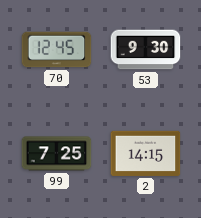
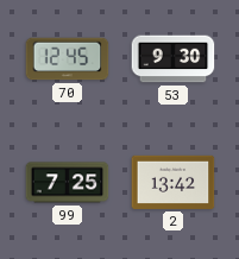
2: 14:15 -> 13:42
